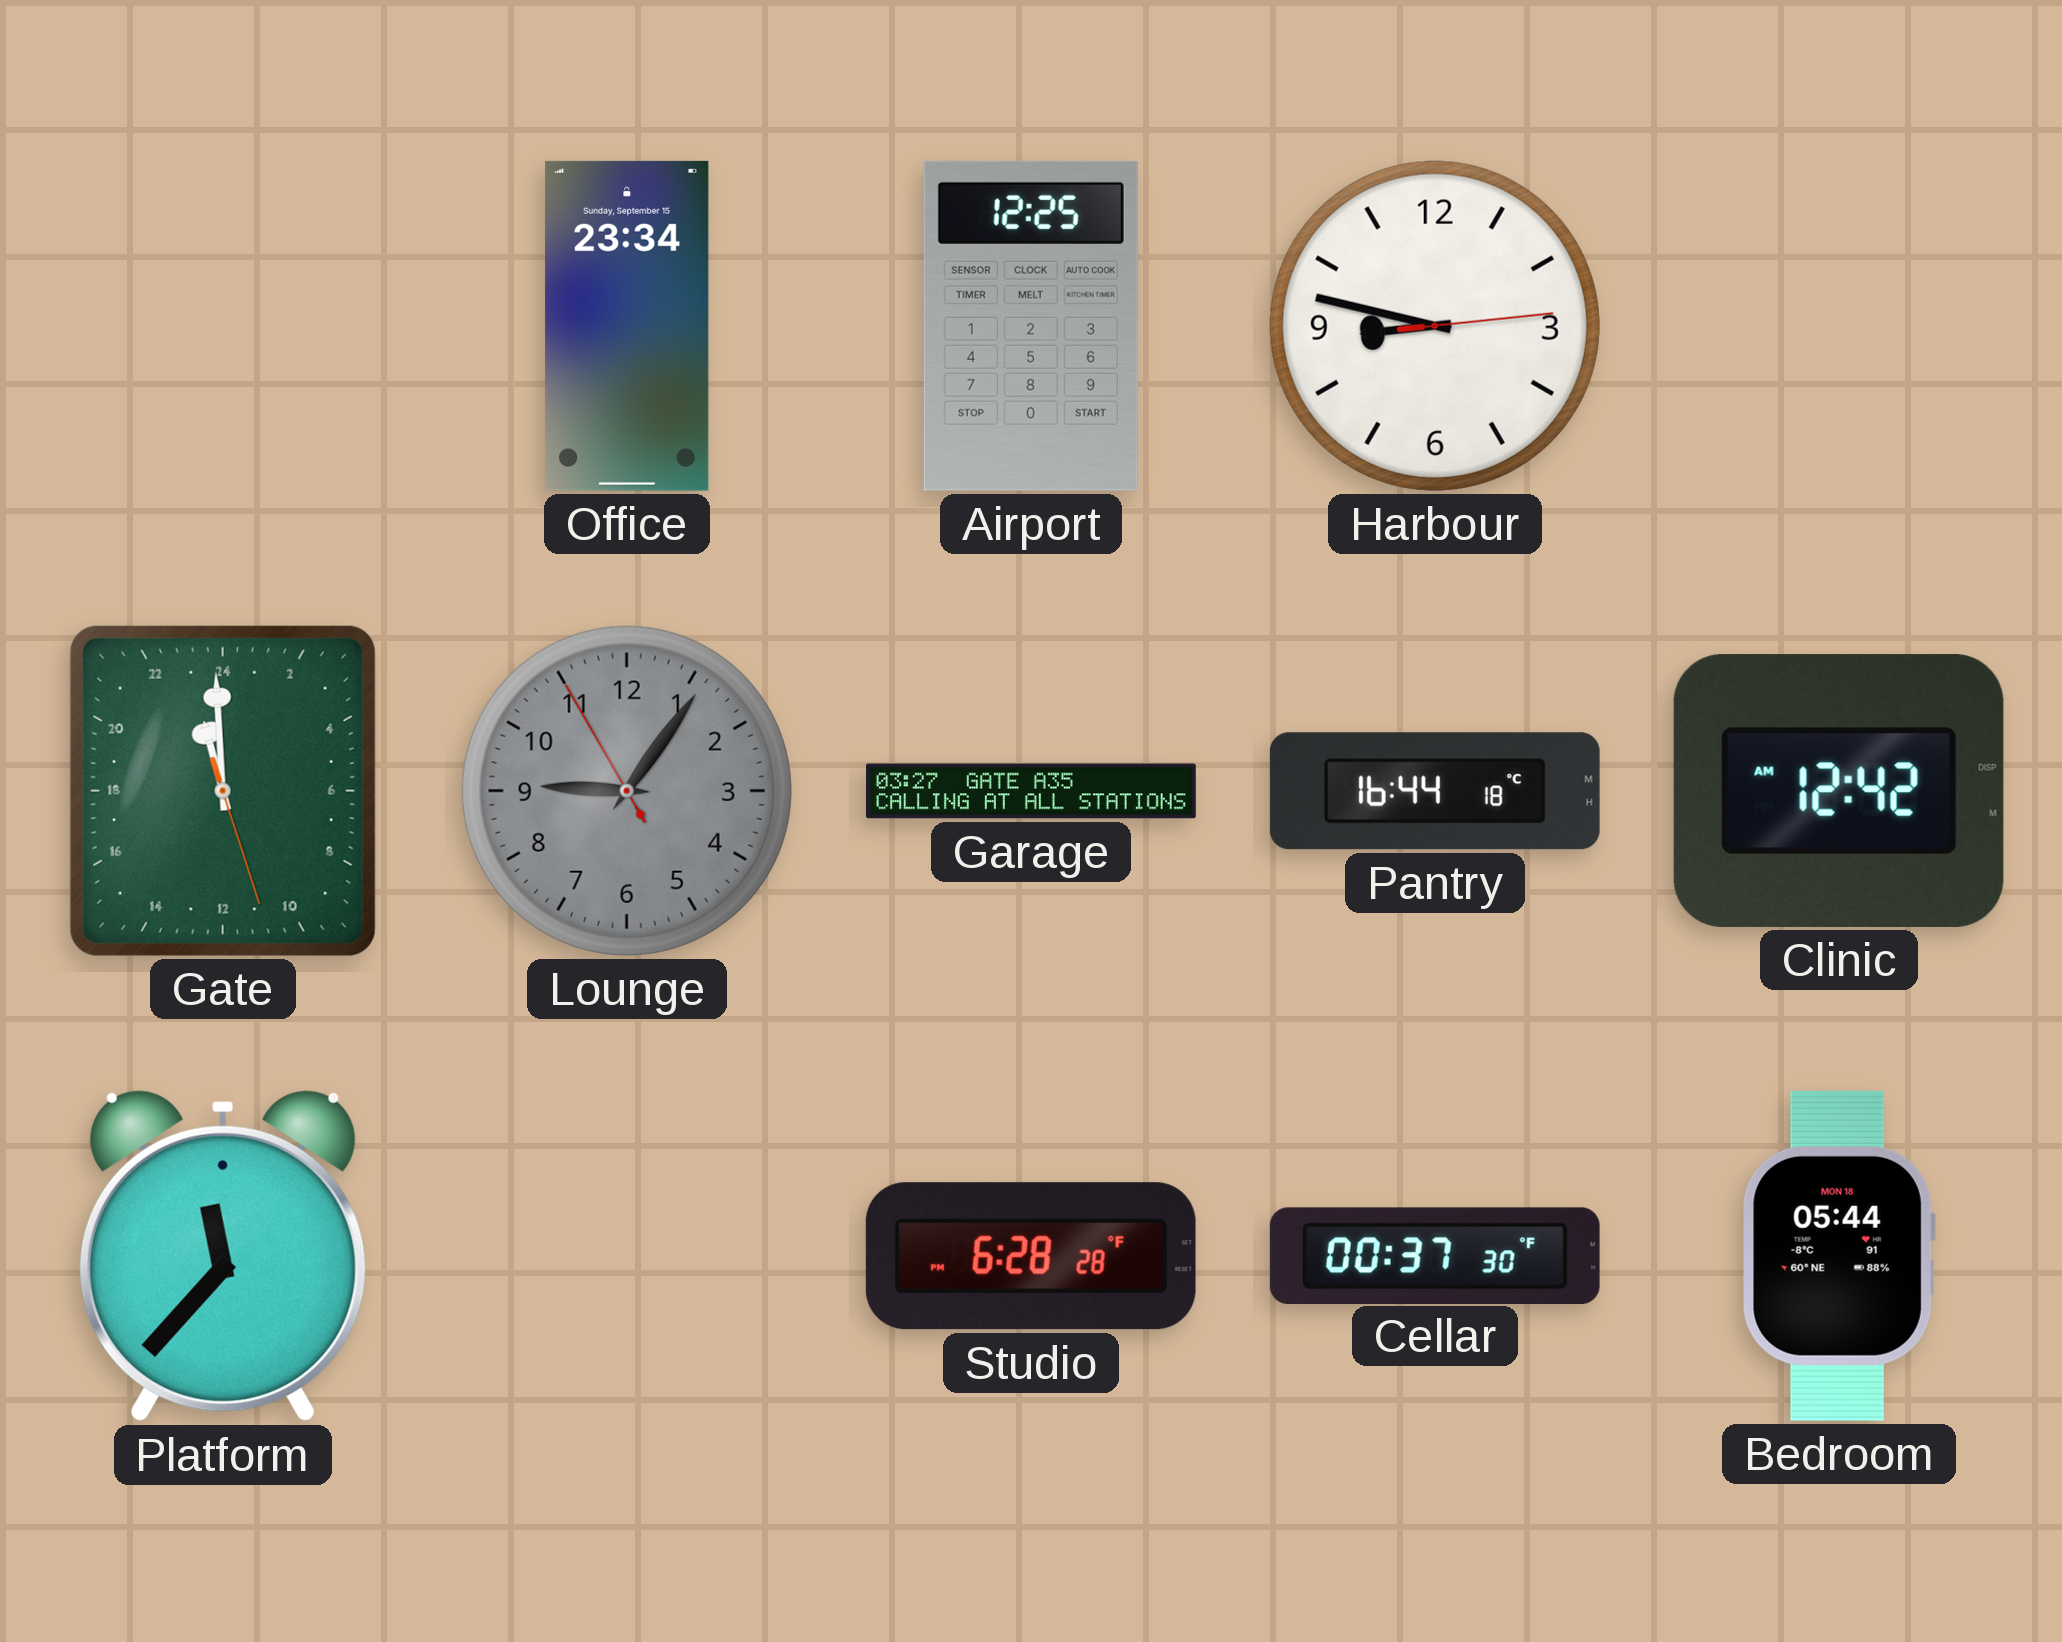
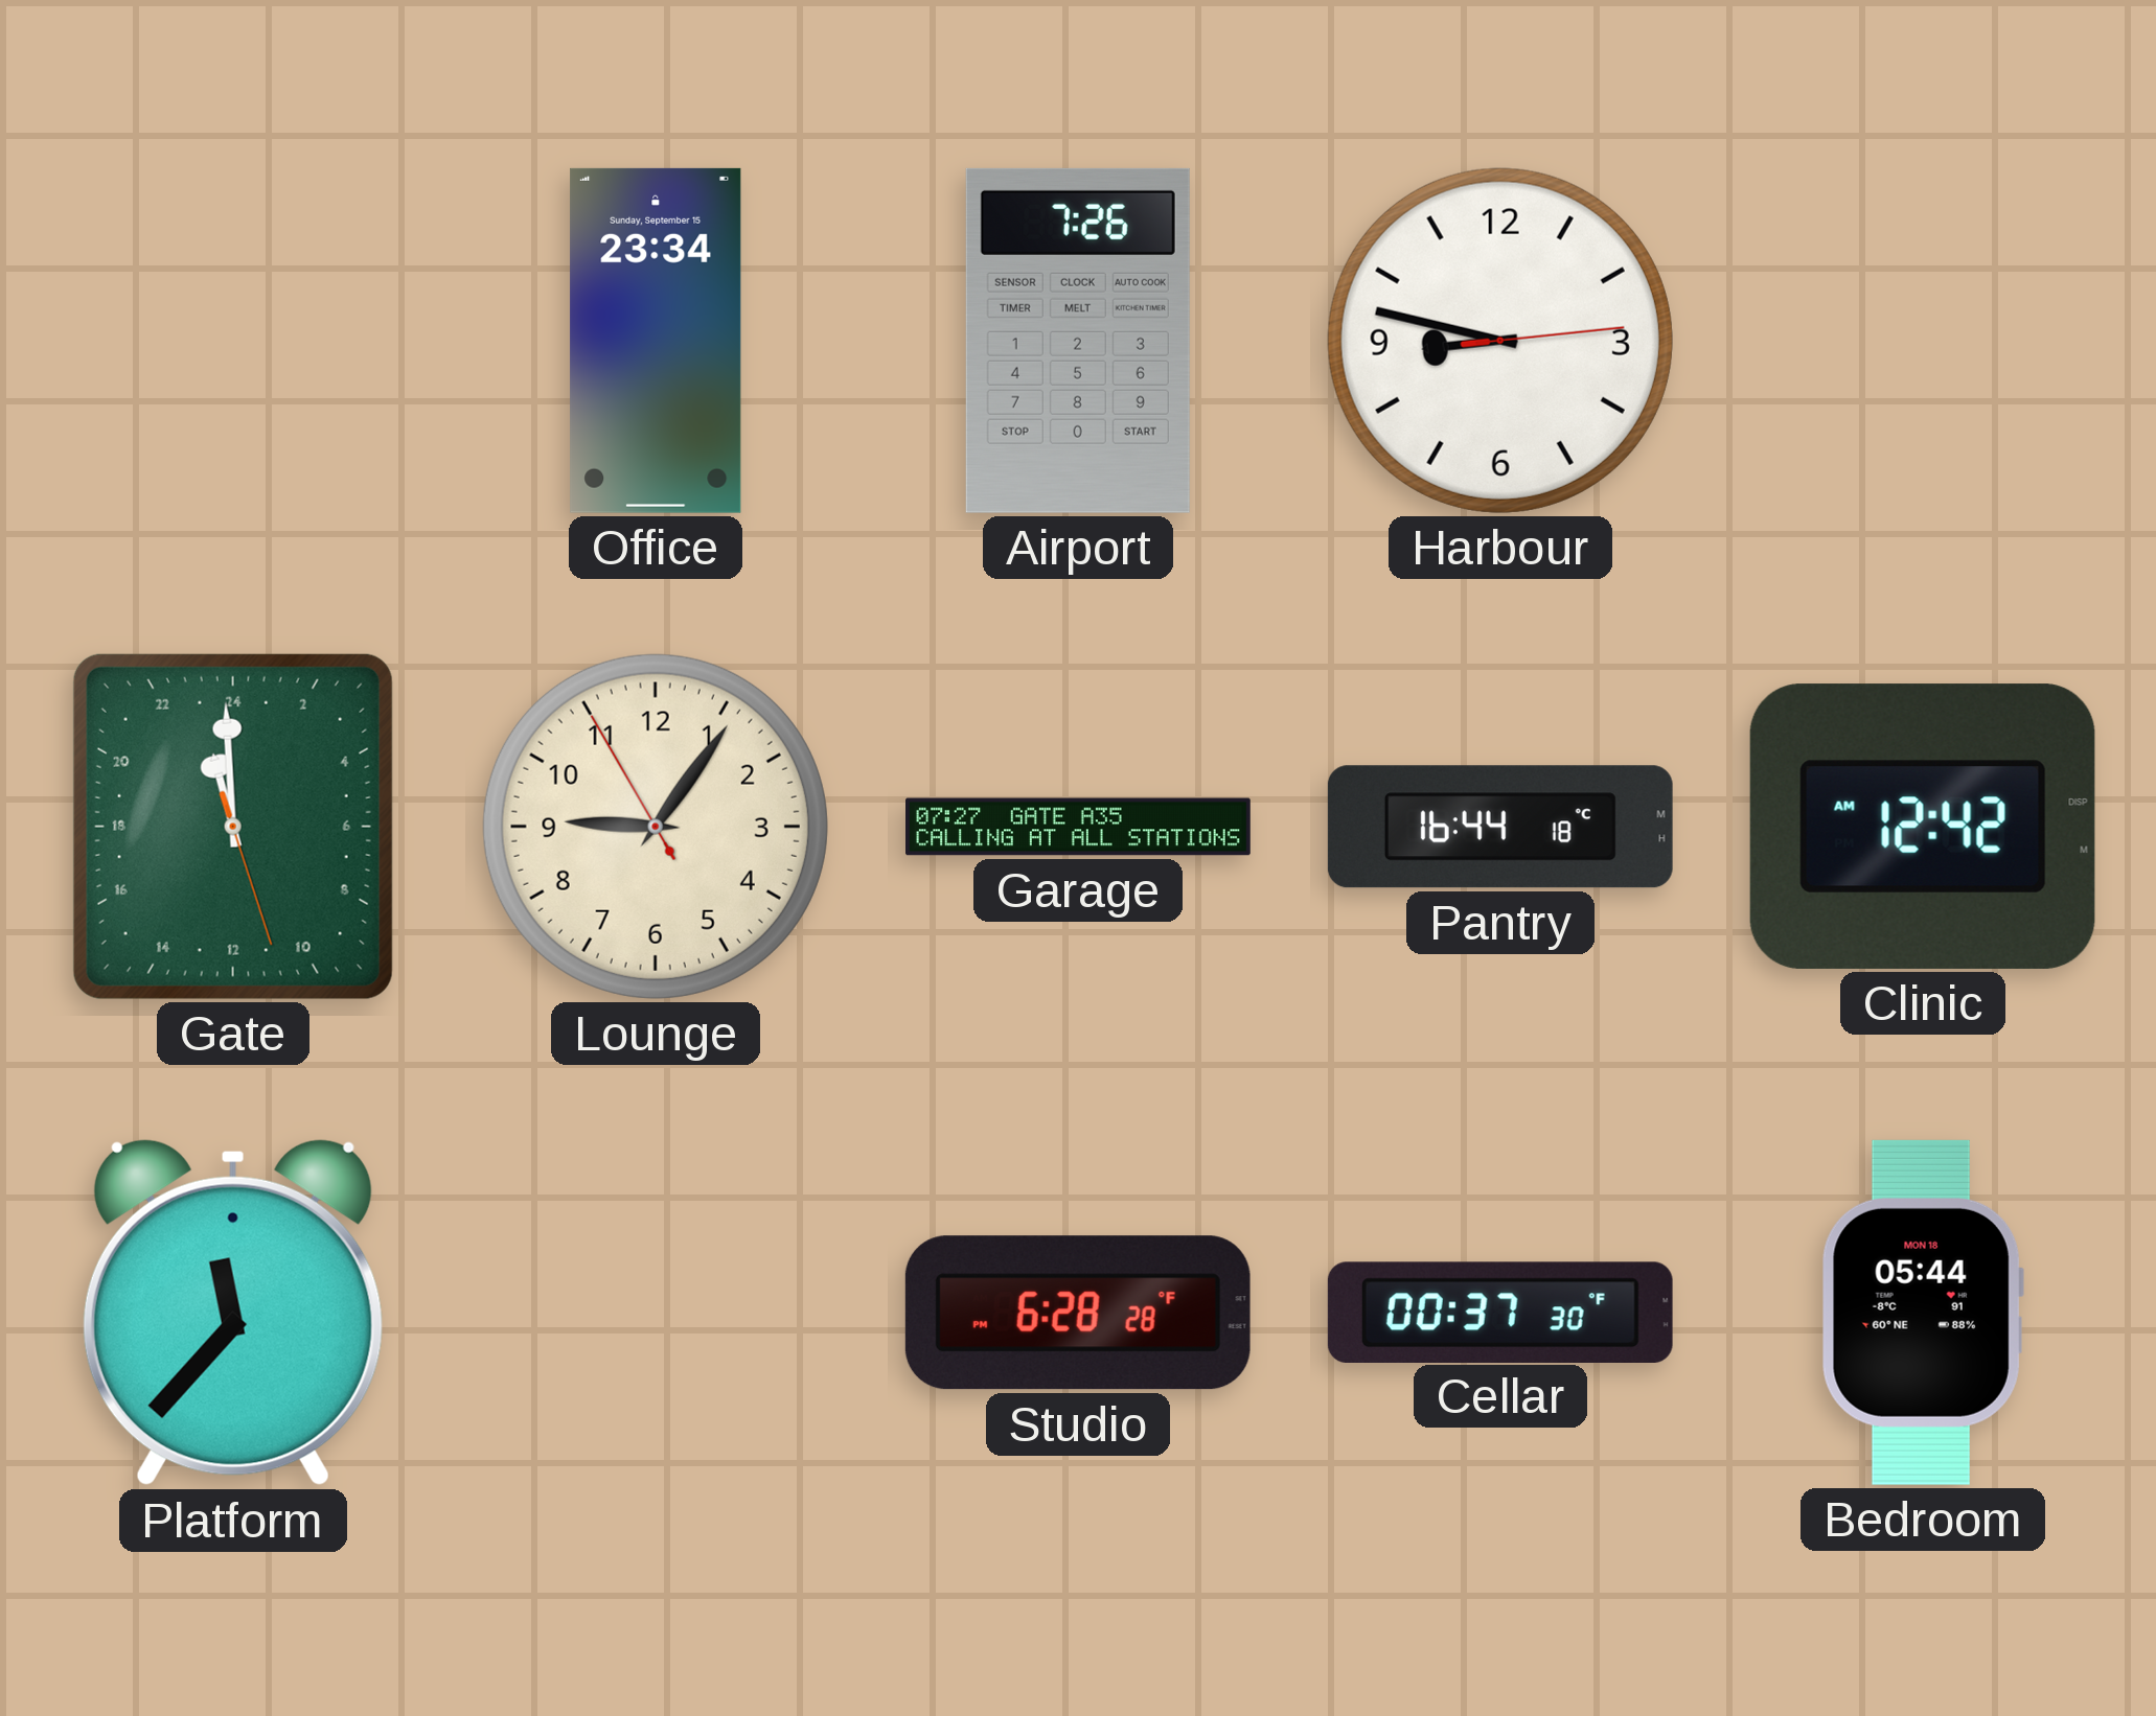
Airport: 12:25 -> 7:26
Lounge dial: grey -> cream
Garage: 03:27 -> 07:27
